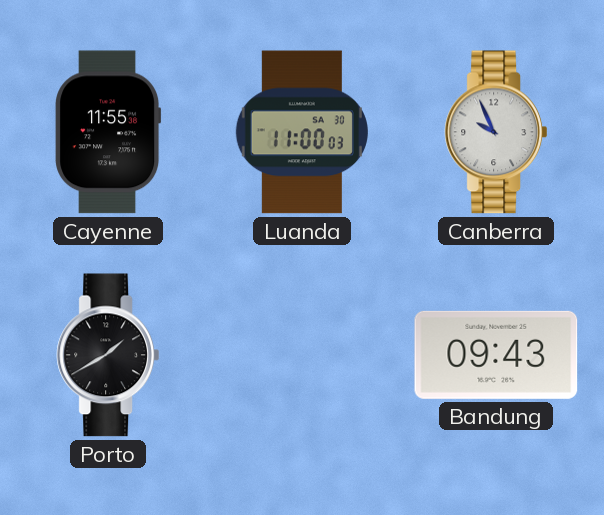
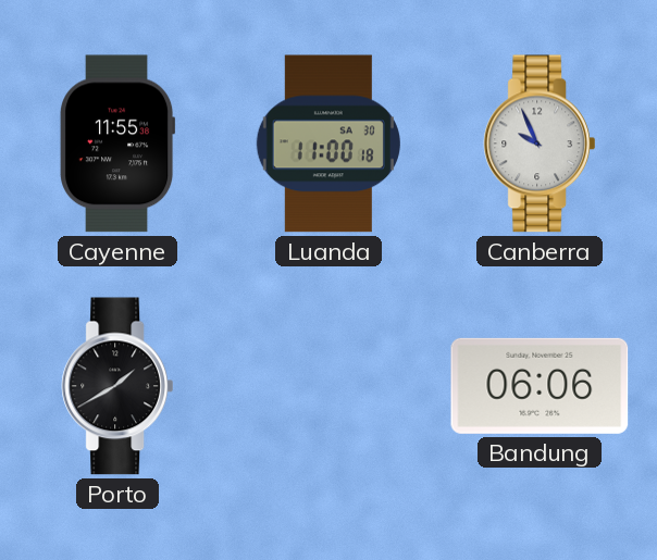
Luanda: 11:00:03 -> 11:00:18
Bandung: 09:43 -> 06:06
